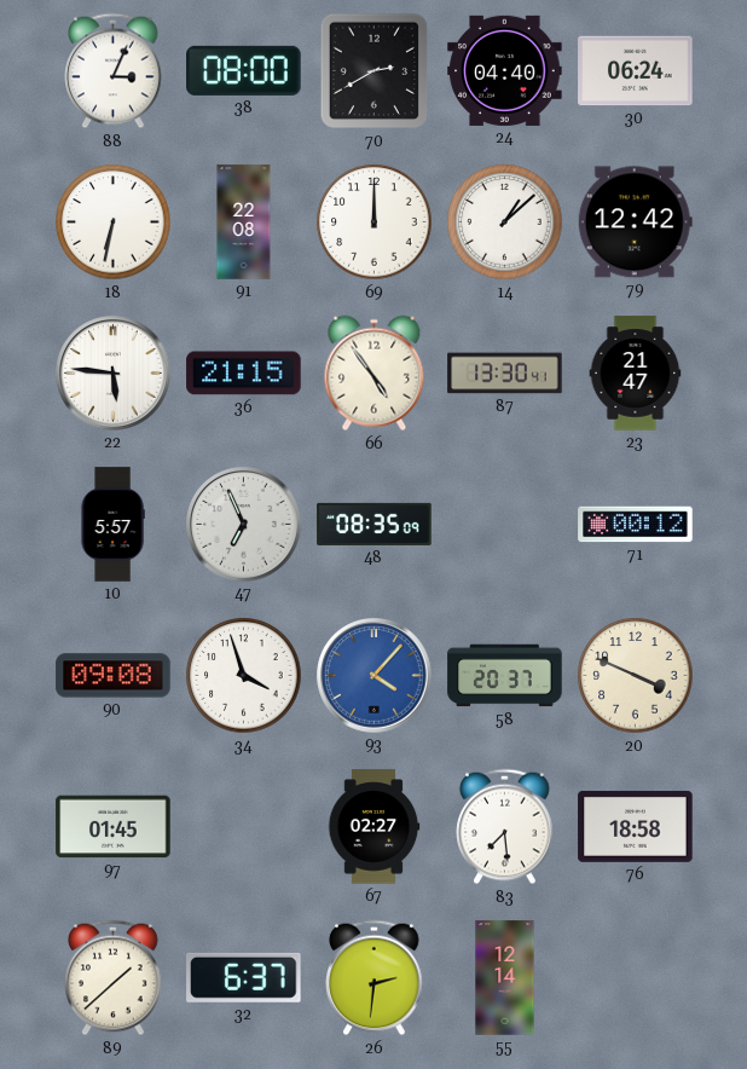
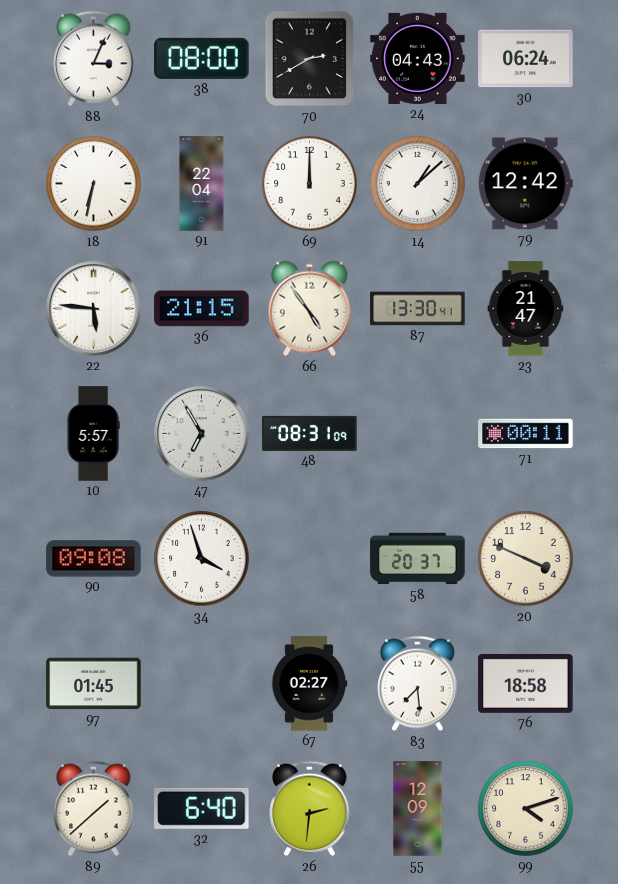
24: 04:40 -> 04:43
91: 22:08 -> 22:04
47: 6:56 -> 6:55
48: 08:35 -> 08:31
71: 00:12 -> 00:11
93: 4:07 -> none
32: 6:37 -> 6:40
55: 12:14 -> 12:09
99: none -> 4:12
